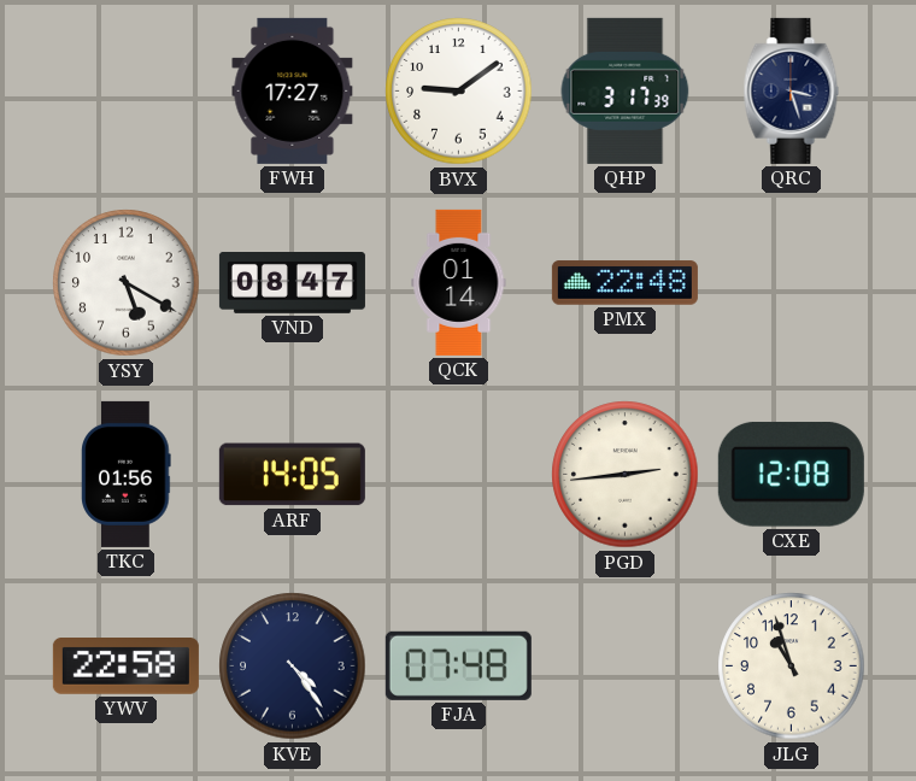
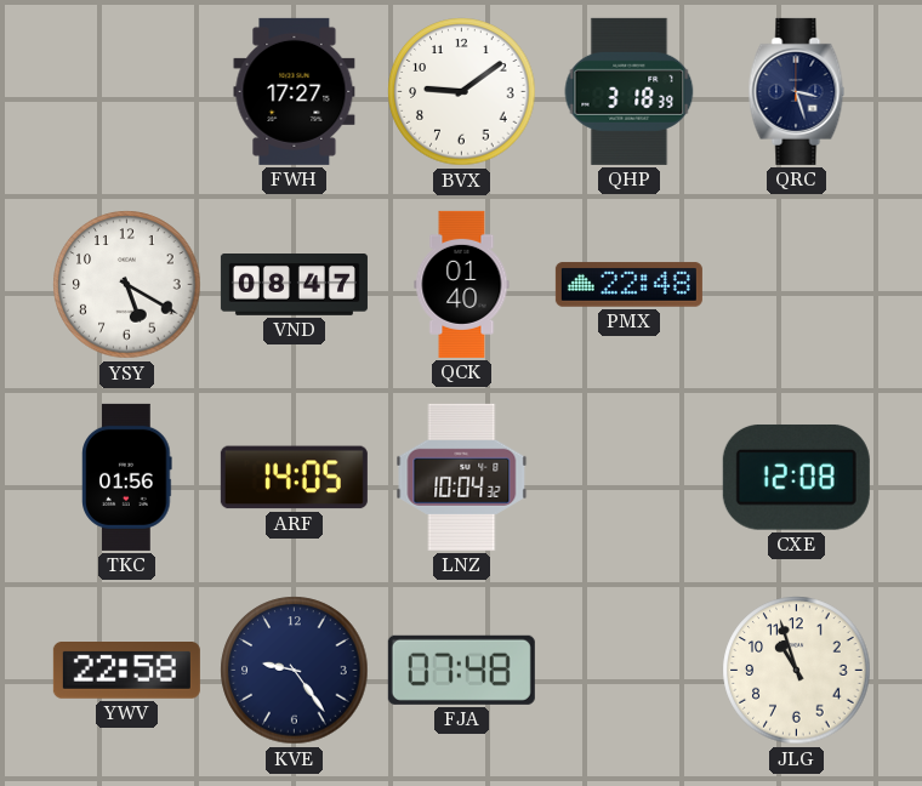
QHP: 3:17 -> 3:18
QCK: 01:14 -> 01:40
LNZ: none -> 10:04
PGD: 2:44 -> none
KVE: 4:24 -> 9:24
